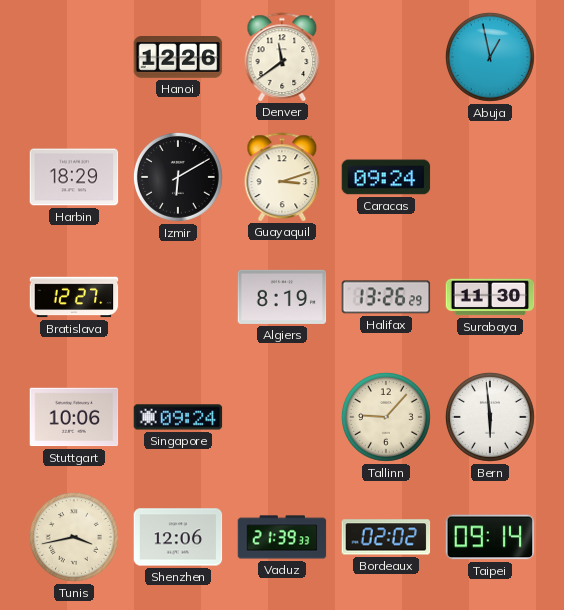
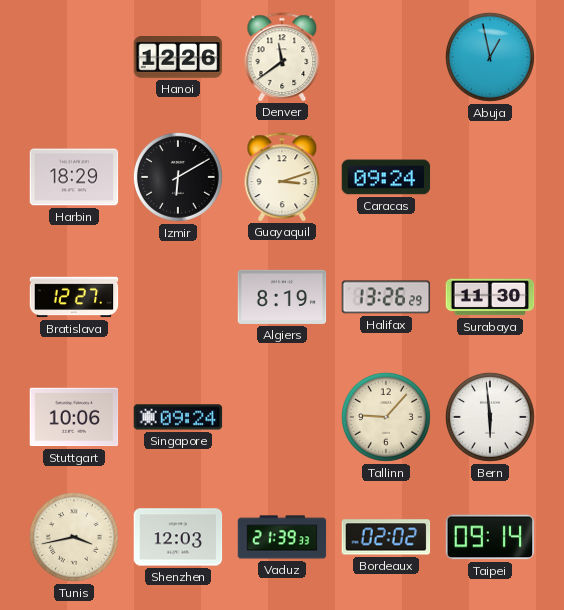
Shenzhen: 12:06 -> 12:03
